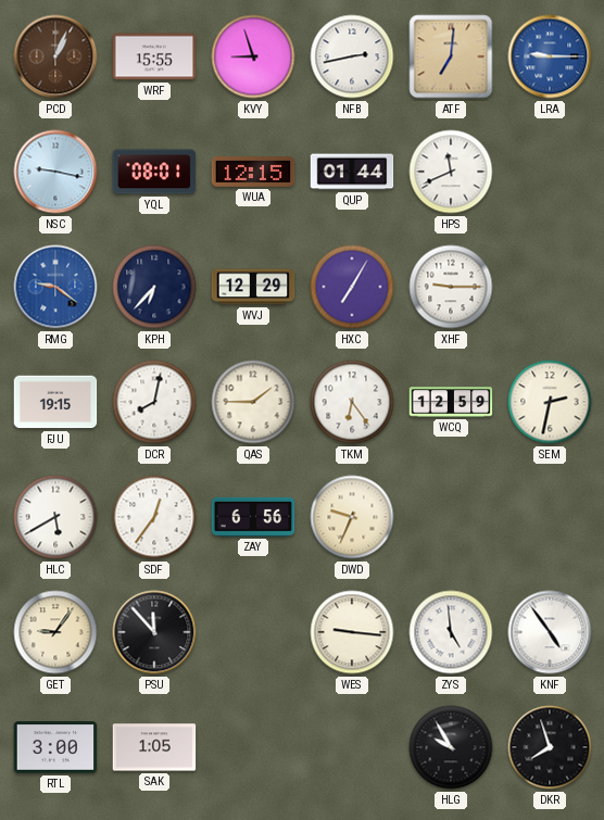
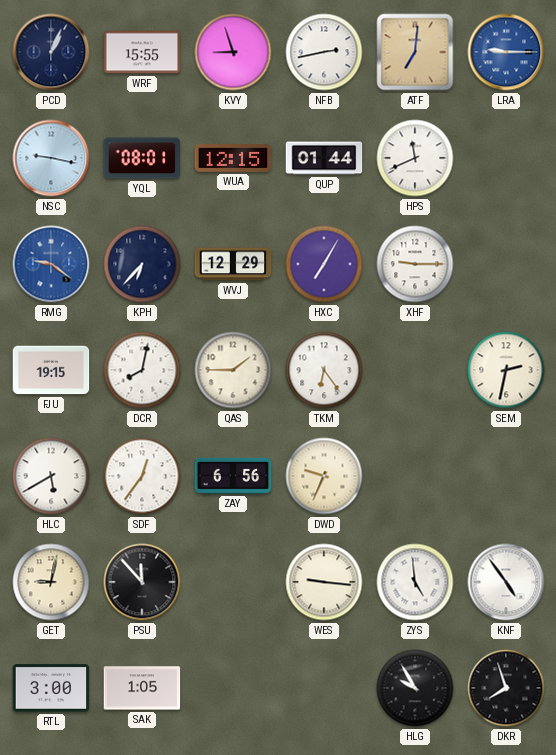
PCD dial: brown -> navy
WCQ: 12:59 -> none
GET: 9:06 -> 9:02
